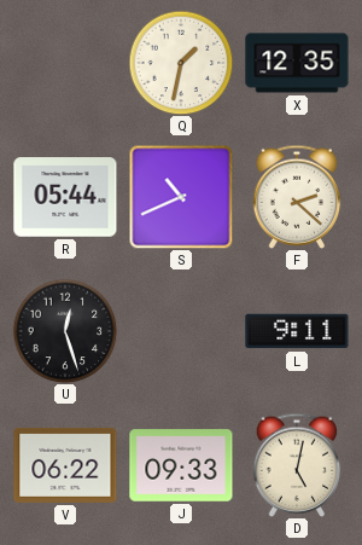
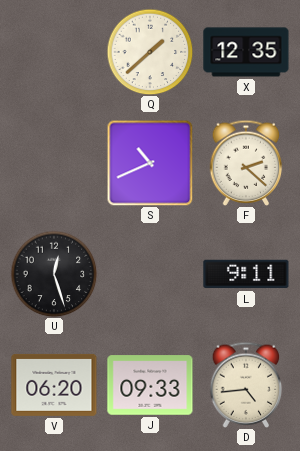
Q: 1:32 -> 1:38
R: 05:44 -> none
V: 06:22 -> 06:20
D: 5:02 -> 4:44
